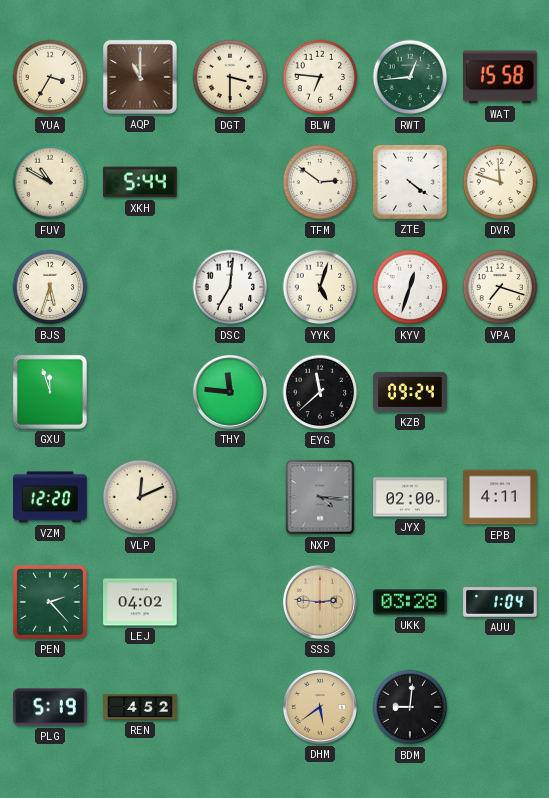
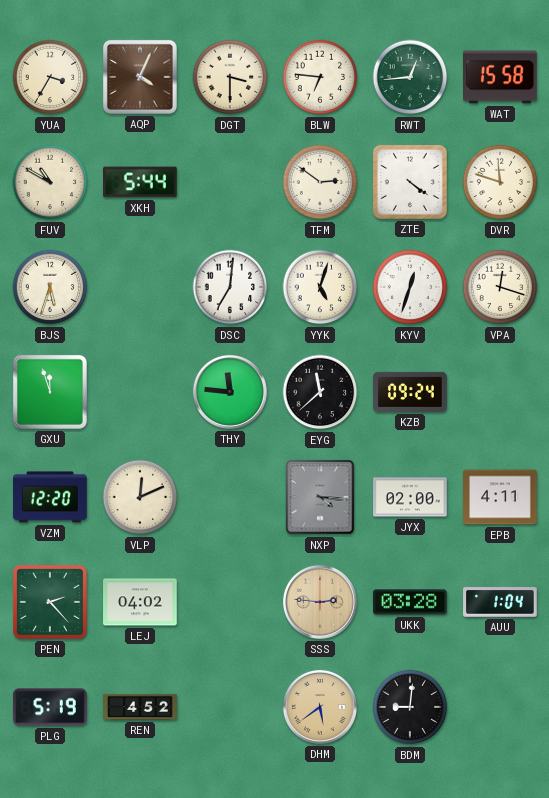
AQP: 11:00 -> 4:04
VPA: 7:18 -> 12:18
